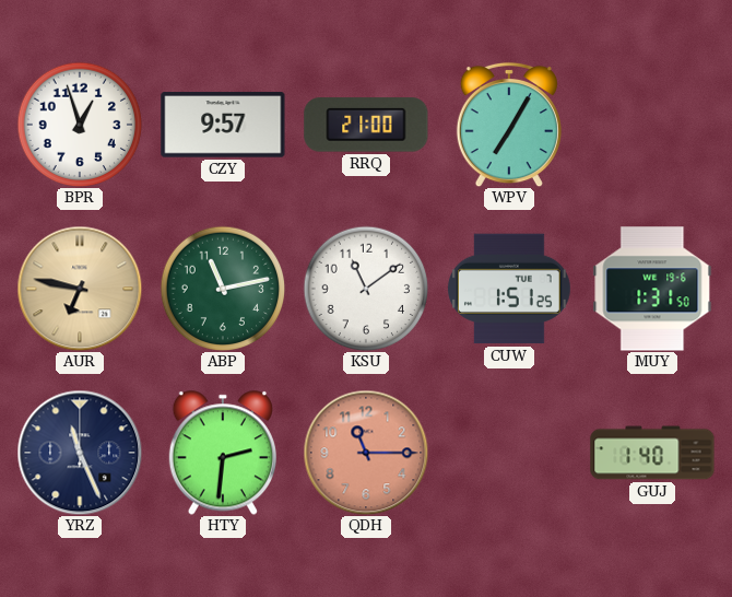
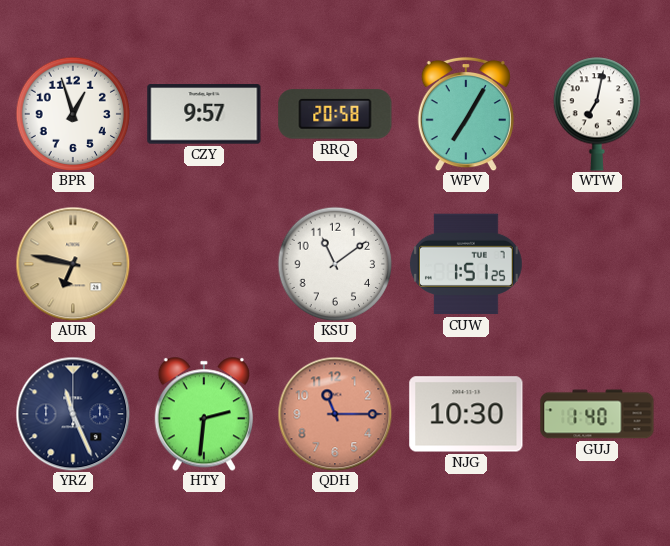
RRQ: 21:00 -> 20:58
WTW: none -> 7:02
ABP: 11:13 -> none
MUY: 1:31 -> none
NJG: none -> 10:30
